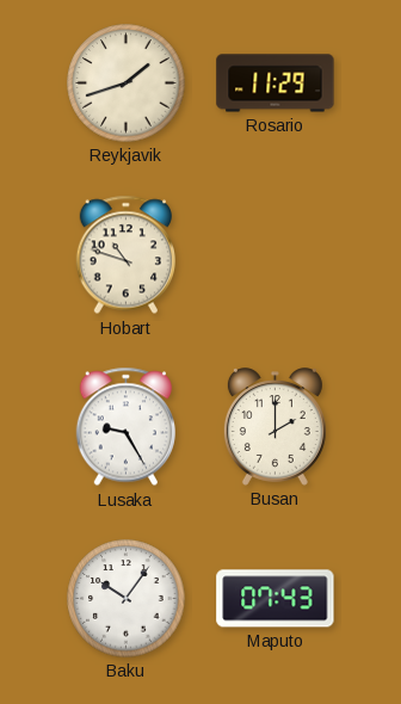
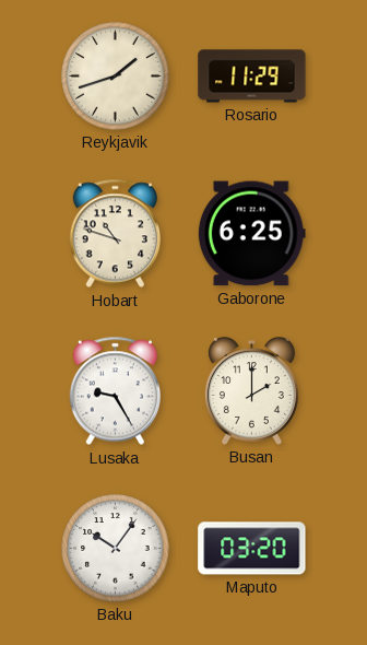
Gaborone: none -> 6:25
Maputo: 07:43 -> 03:20
